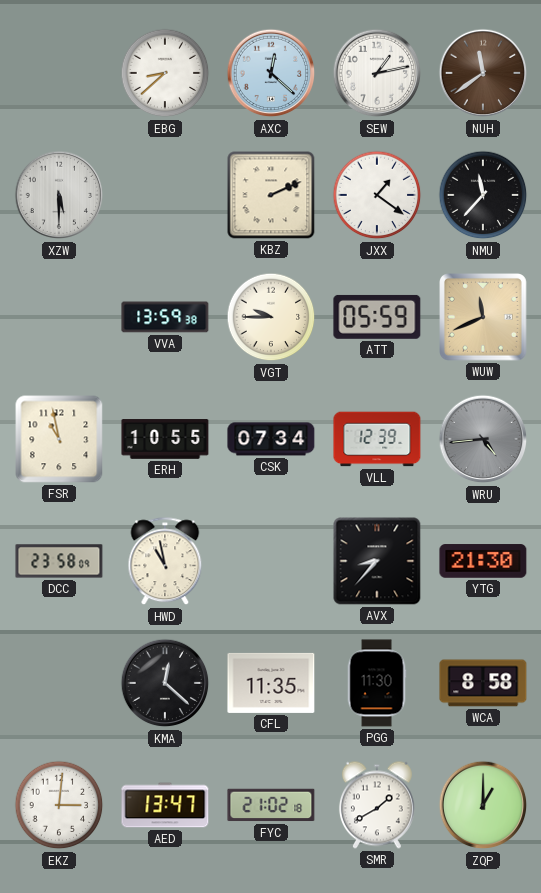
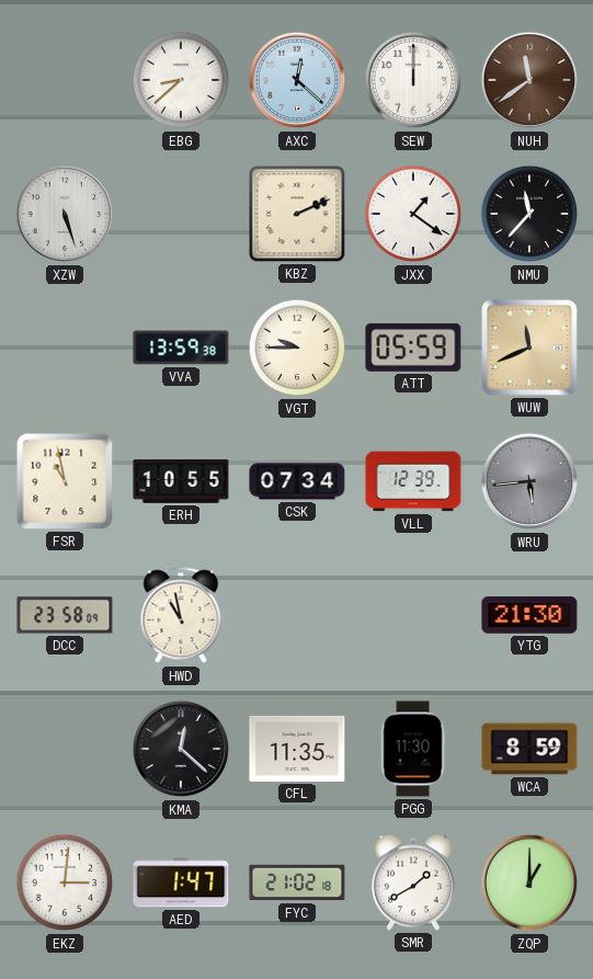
SEW: 1:13 -> 12:00
XZW: 5:30 -> 5:27
WRU: 4:44 -> 5:44
AVX: 8:37 -> none
WCA: 8:58 -> 8:59
AED: 13:47 -> 1:47
